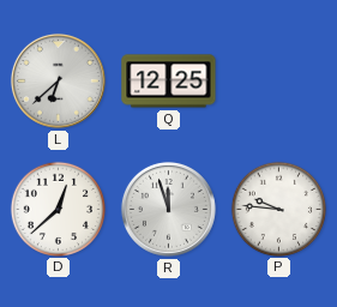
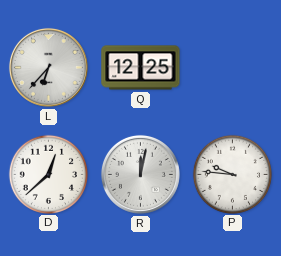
L: 6:38 -> 6:37
R: 11:57 -> 12:02
